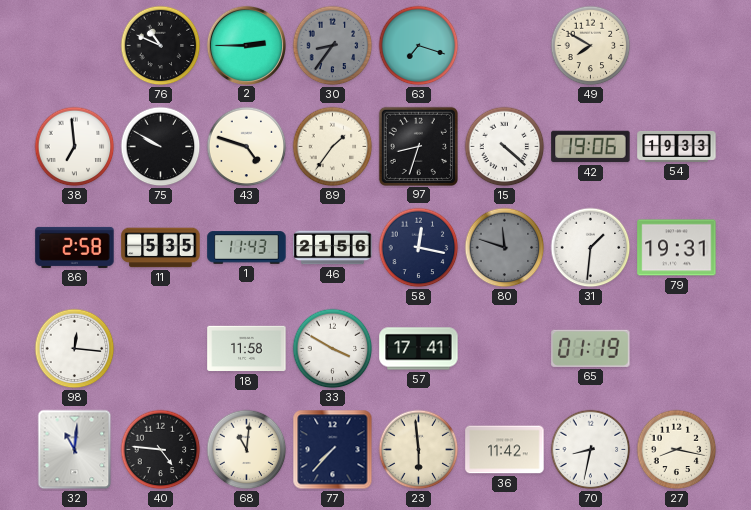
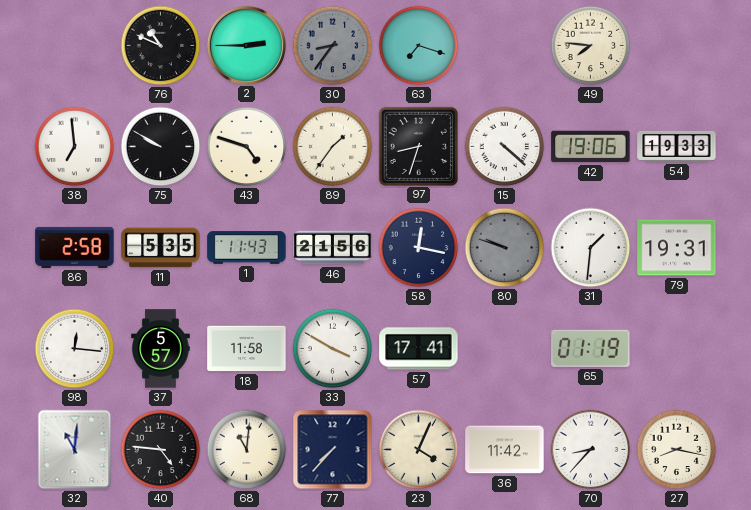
49: 7:50 -> 7:46
80: 11:48 -> 9:48
37: none -> 5:57
23: 5:59 -> 4:04
70: 8:32 -> 8:37
